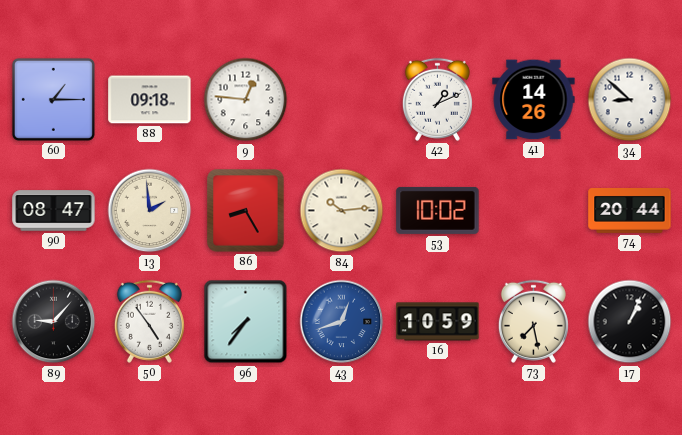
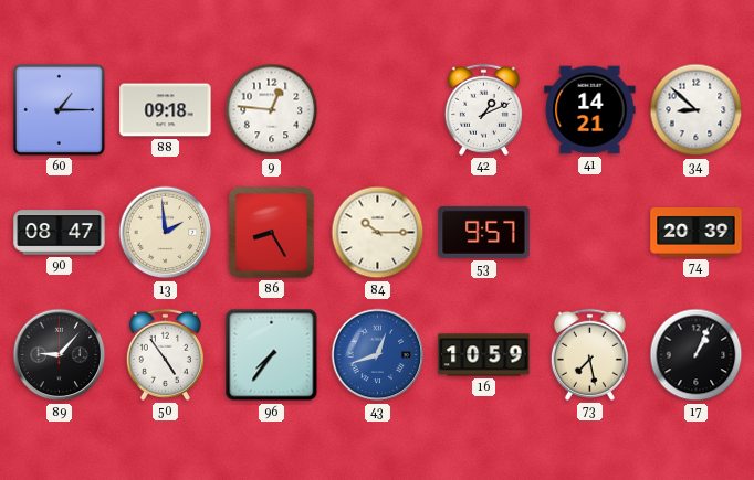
41: 14:26 -> 14:21
84: 10:14 -> 10:15
53: 10:02 -> 9:57
74: 20:44 -> 20:39
